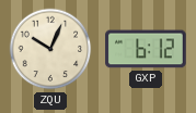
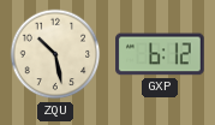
ZQU: 10:04 -> 10:28
